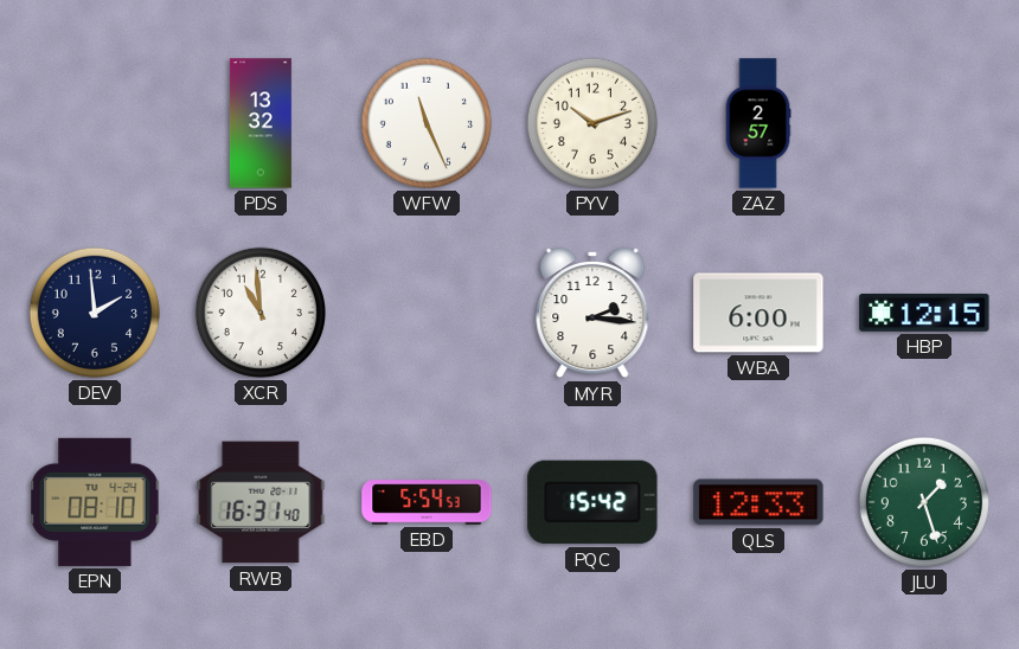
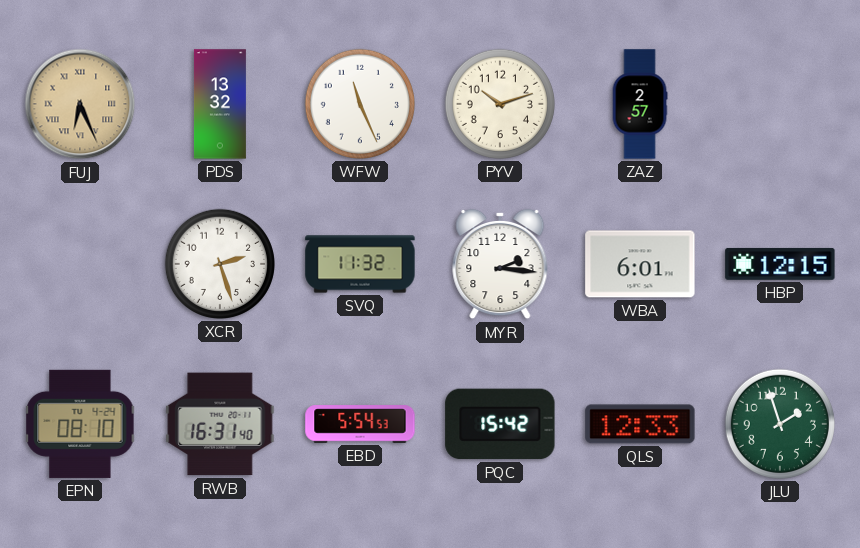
FUJ: none -> 6:26
DEV: 1:59 -> none
XCR: 10:59 -> 2:27
SVQ: none -> 11:32
WBA: 6:00 -> 6:01
JLU: 1:27 -> 1:57
